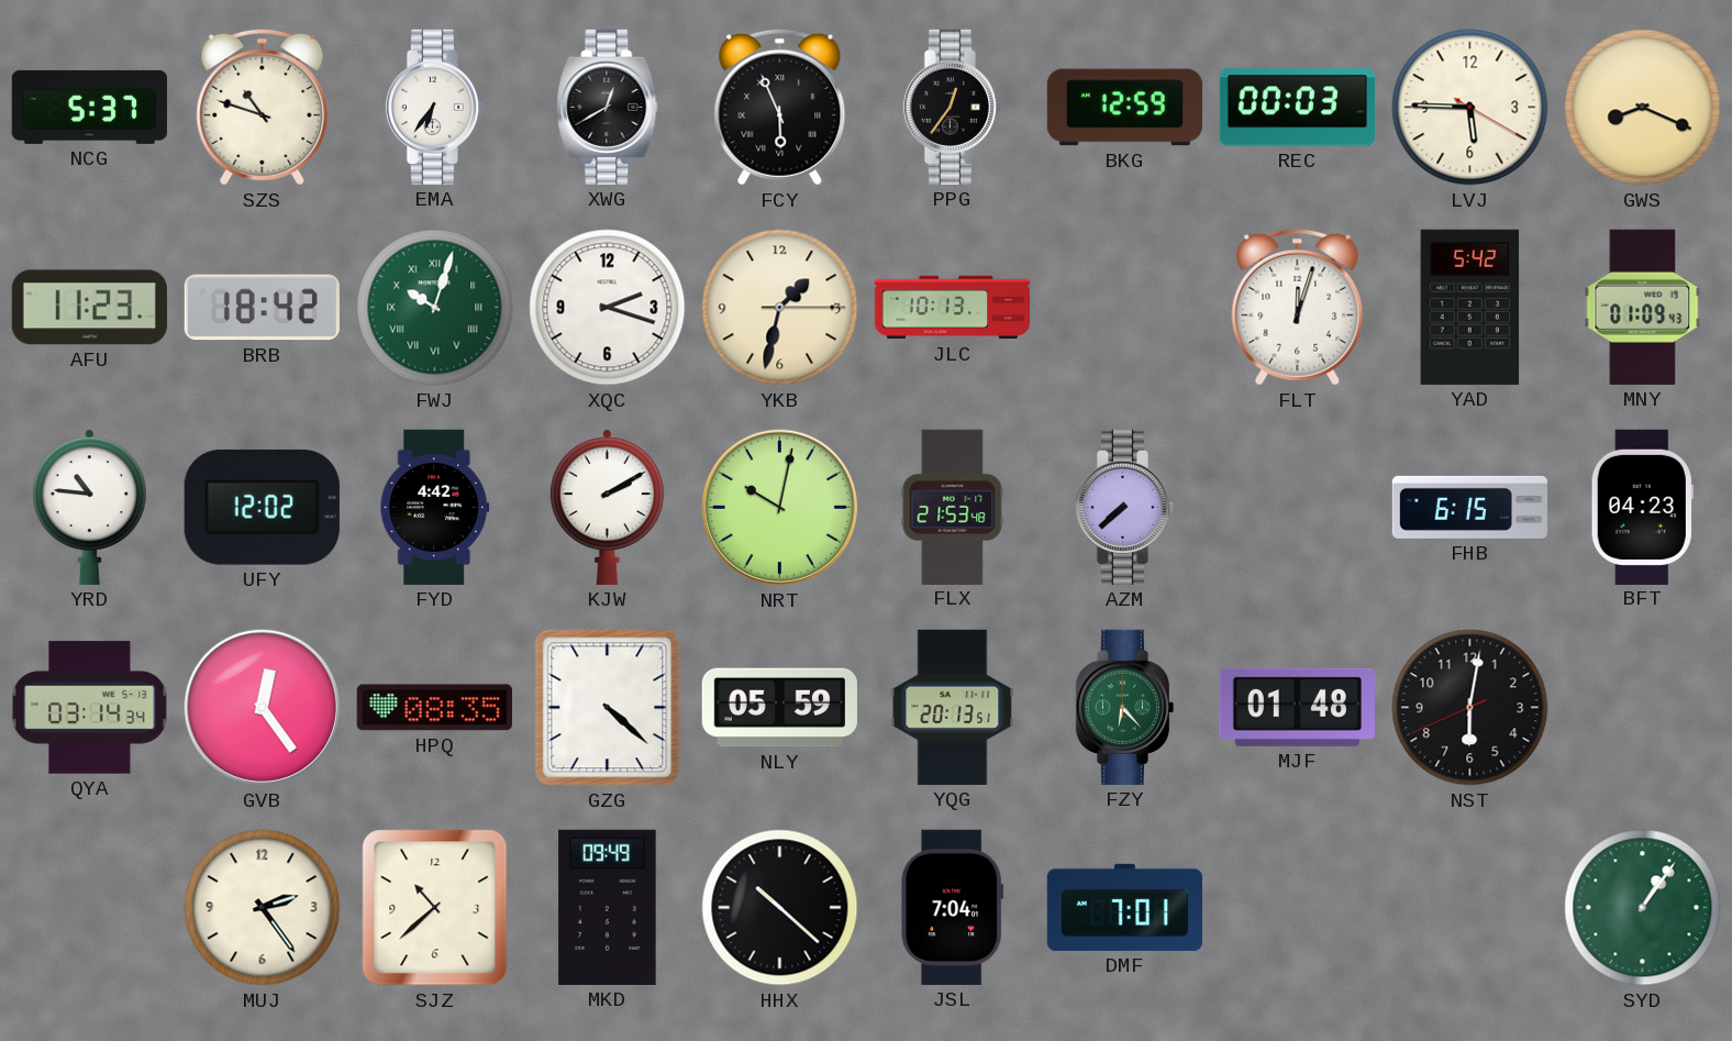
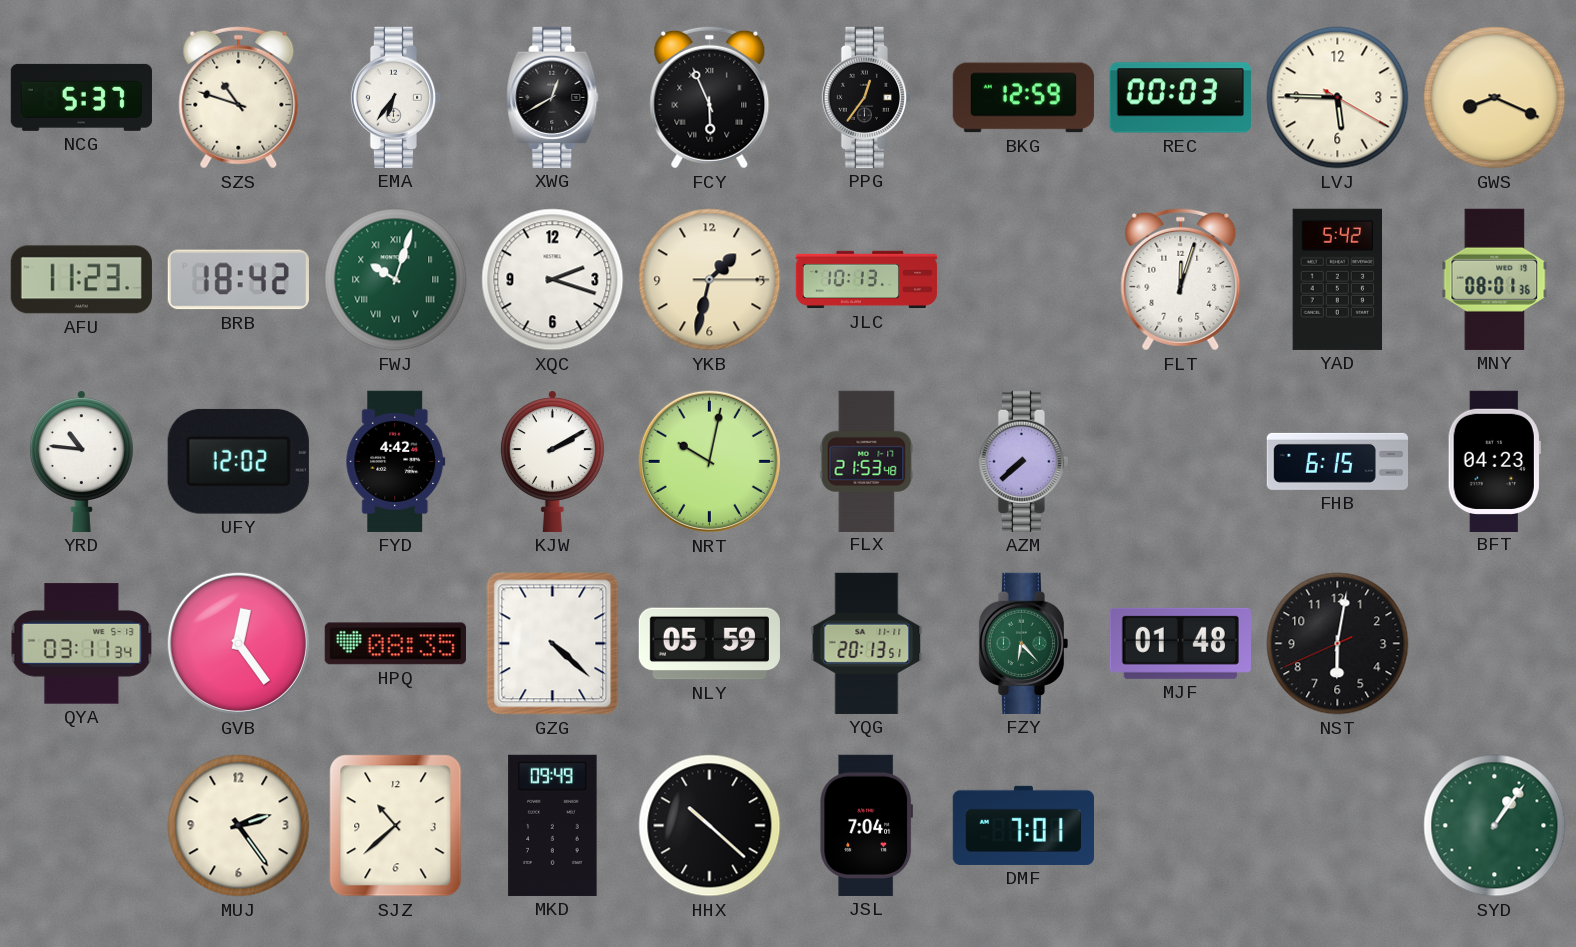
MNY: 01:09 -> 08:01
QYA: 03:14 -> 03:11
